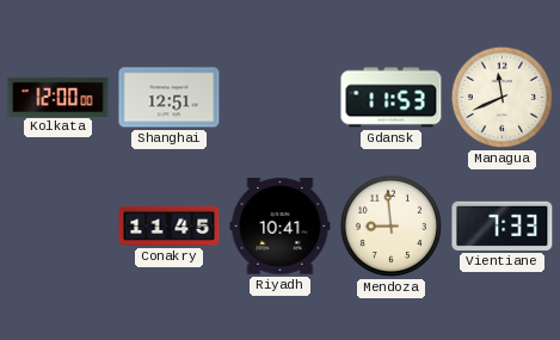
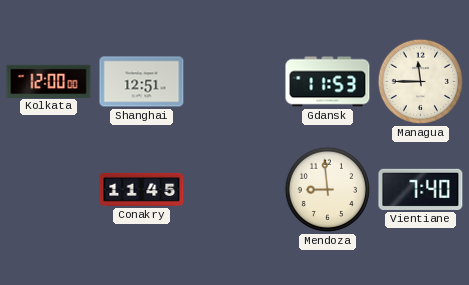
Managua: 11:41 -> 11:45
Riyadh: 10:41 -> none
Vientiane: 7:33 -> 7:40
